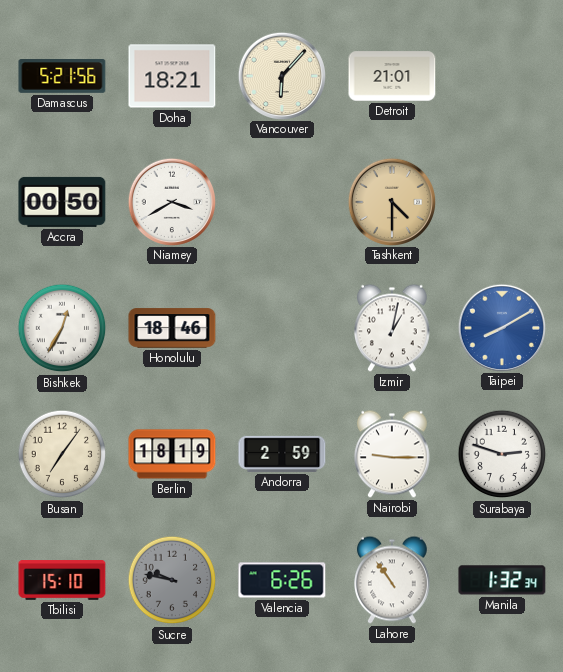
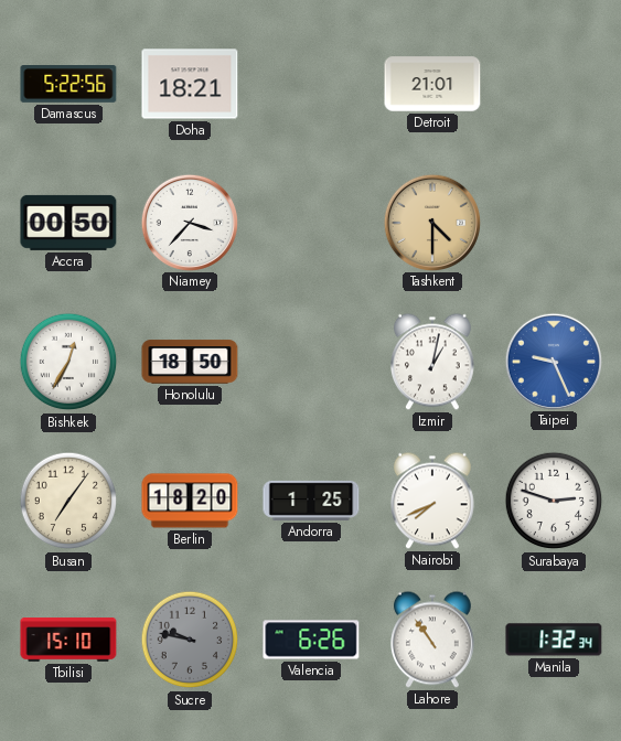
Damascus: 5:21 -> 5:22
Vancouver: 6:07 -> none
Niamey: 3:40 -> 3:37
Honolulu: 18:46 -> 18:50
Taipei: 8:10 -> 9:26
Berlin: 18:19 -> 18:20
Andorra: 2:59 -> 1:25
Nairobi: 9:15 -> 7:41
